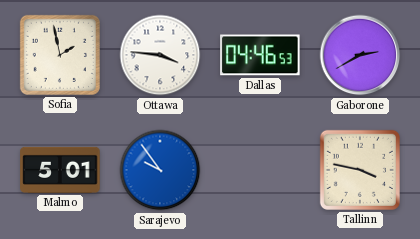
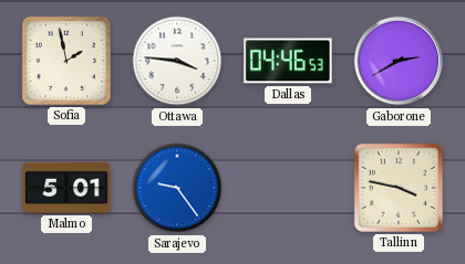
Sarajevo: 9:54 -> 9:24
